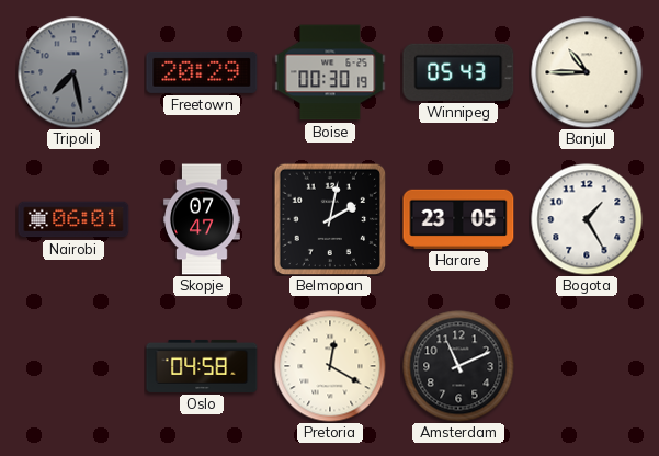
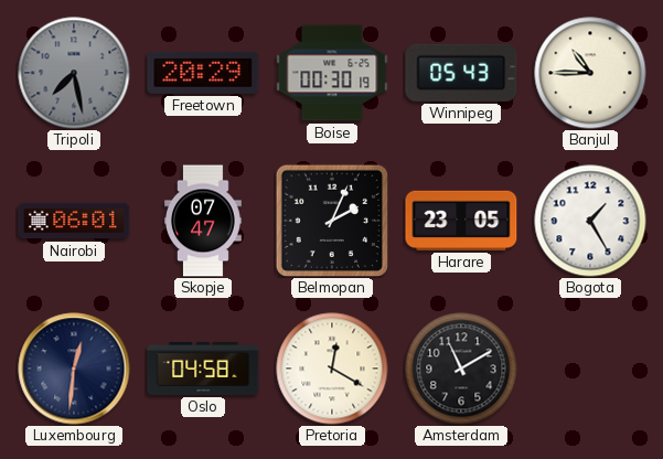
Belmopan: 2:02 -> 2:04
Luxembourg: none -> 12:31
Amsterdam: 11:11 -> 11:10
